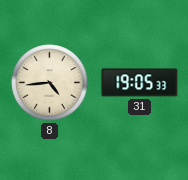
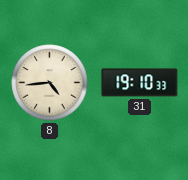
31: 19:05 -> 19:10
